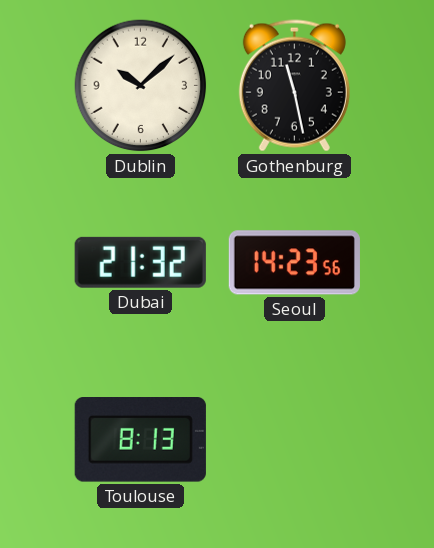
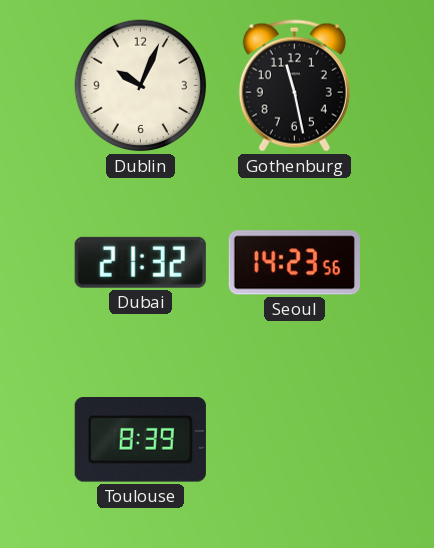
Dublin: 10:08 -> 10:04
Toulouse: 8:13 -> 8:39
